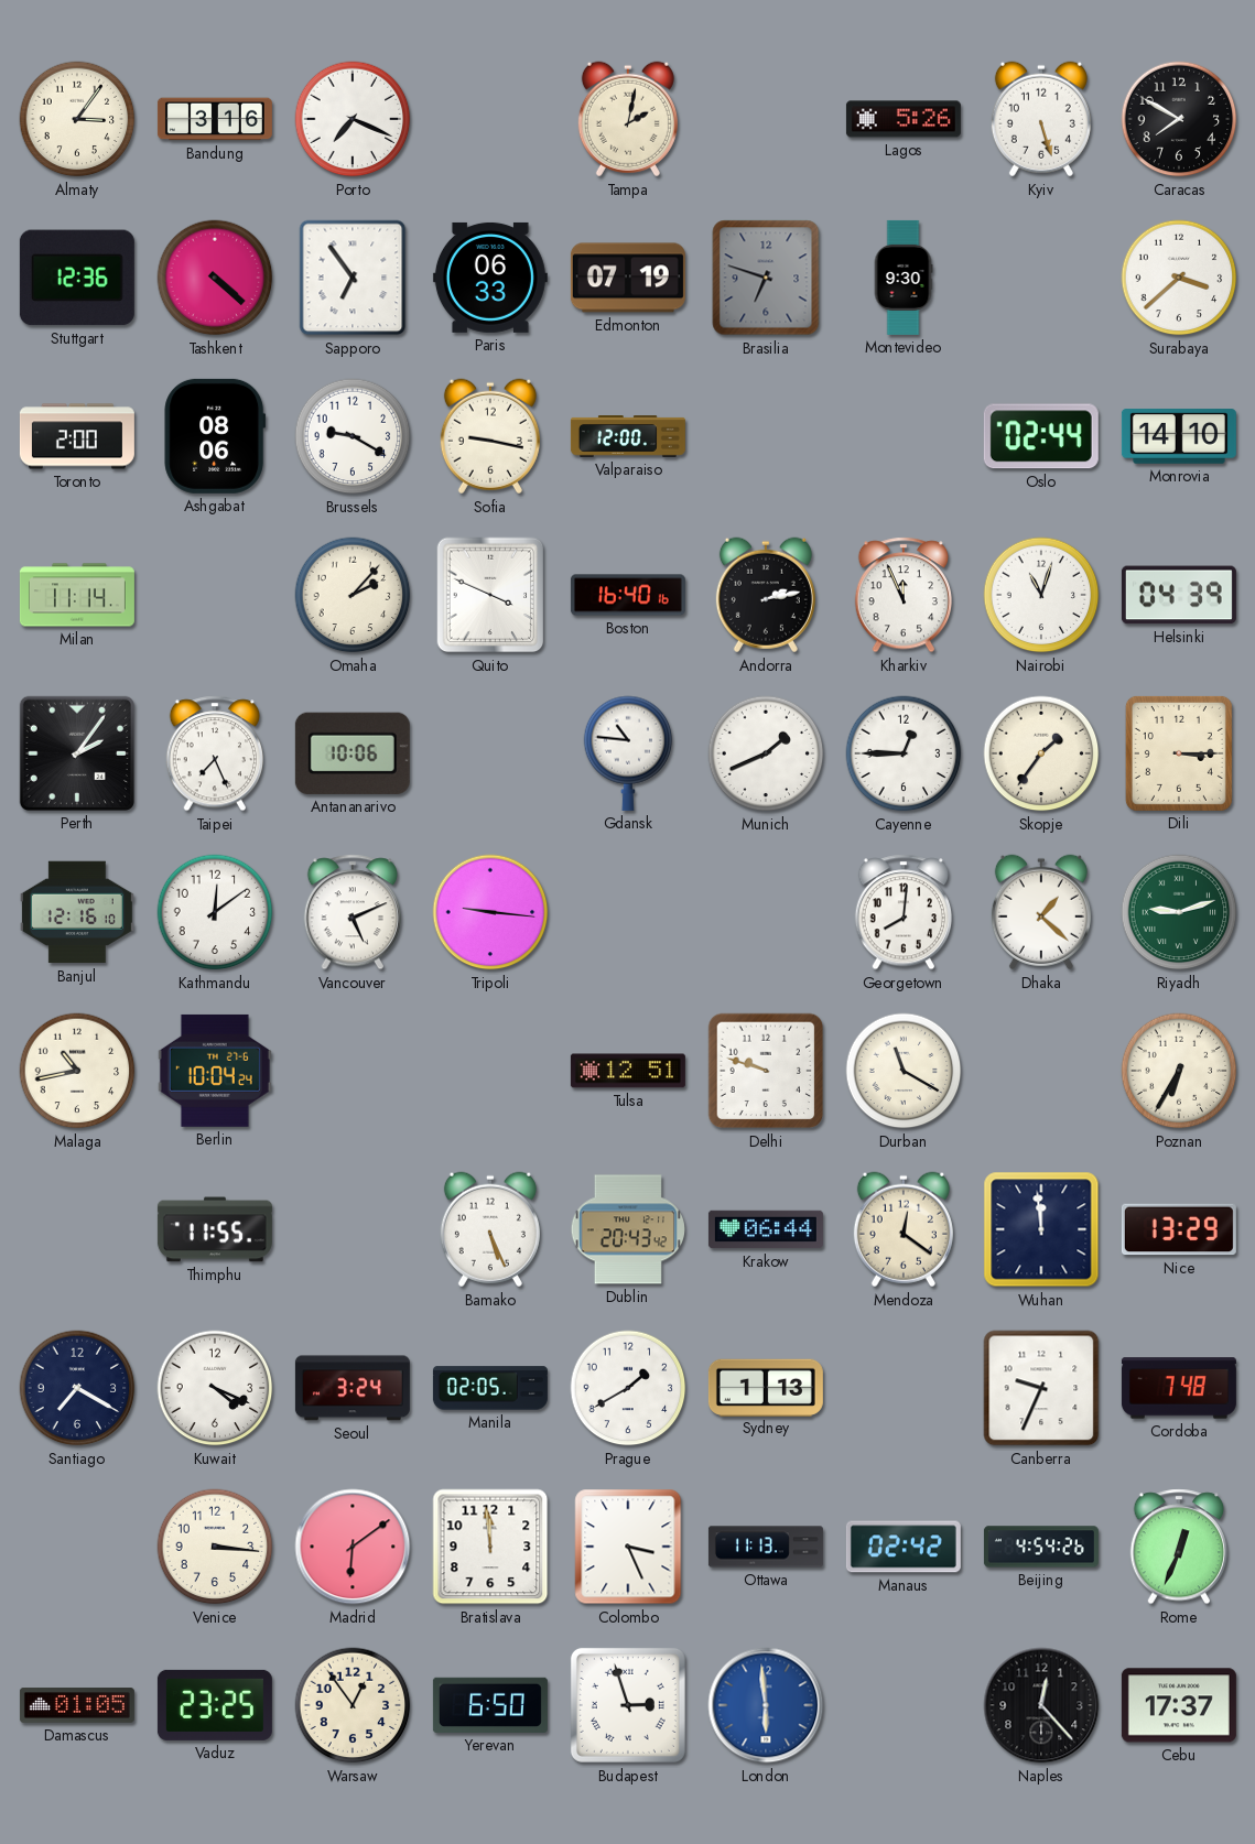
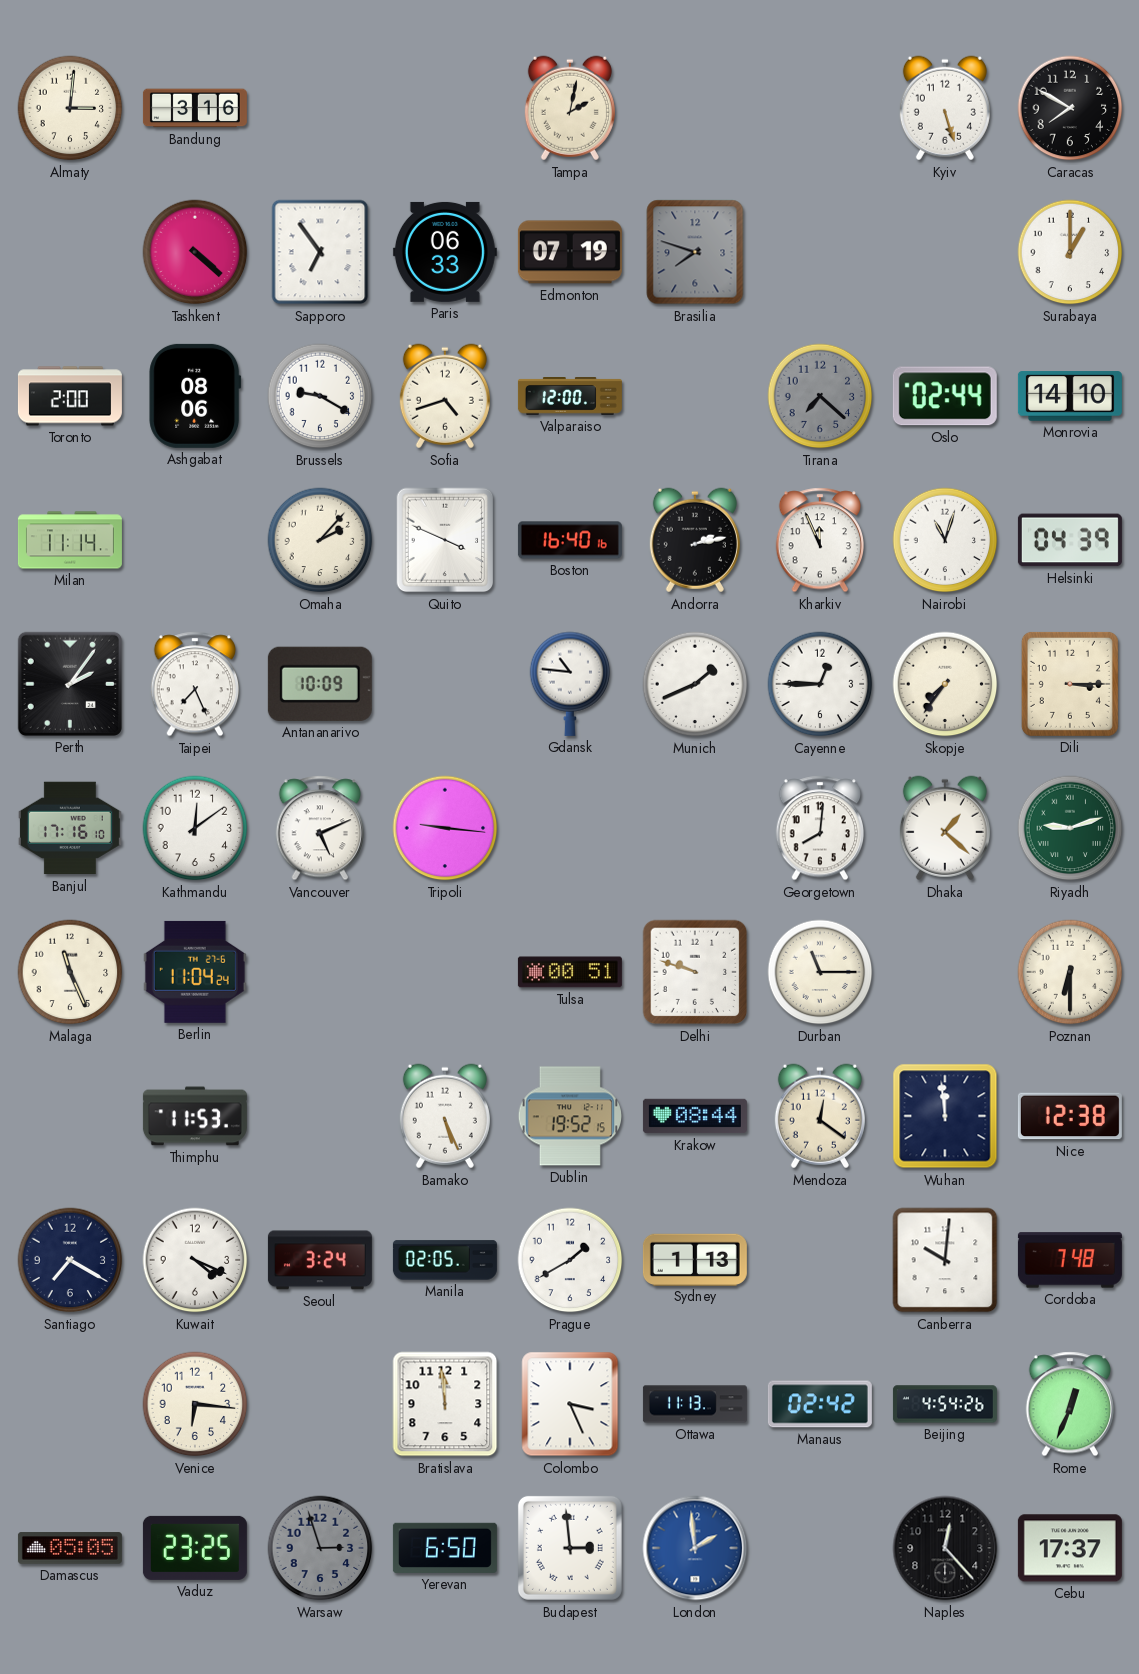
Almaty: 3:06 -> 3:01
Porto: 7:19 -> none
Lagos: 5:26 -> none
Stuttgart: 12:36 -> none
Brasilia: 6:48 -> 7:48
Montevideo: 9:30 -> none
Surabaya: 3:38 -> 1:00
Sofia: 9:17 -> 4:42
Tirana: none -> 7:22
Antananarivo: 10:06 -> 10:09
Skopje: 1:36 -> 7:36
Banjul: 12:16 -> 17:16
Malaga: 10:43 -> 11:26
Berlin: 10:04 -> 11:04
Tulsa: 12:51 -> 00:51
Durban: 11:20 -> 11:15
Poznan: 6:35 -> 6:30
Thimphu: 11:55 -> 11:53
Dublin: 20:43 -> 19:52
Krakow: 06:44 -> 08:44
Nice: 13:29 -> 12:38
Canberra: 9:34 -> 10:01
Venice: 3:16 -> 6:16
Madrid: 6:09 -> none
Damascus: 01:05 -> 05:05
Warsaw: 12:54 -> 2:57
Warsaw dial: cream -> grey
Budapest: 2:57 -> 2:59
London: 5:59 -> 1:59
